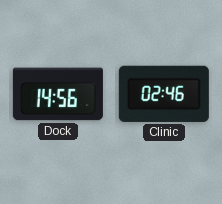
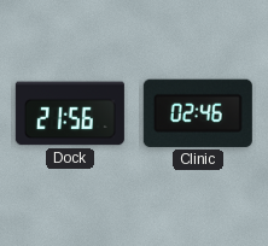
Dock: 14:56 -> 21:56
